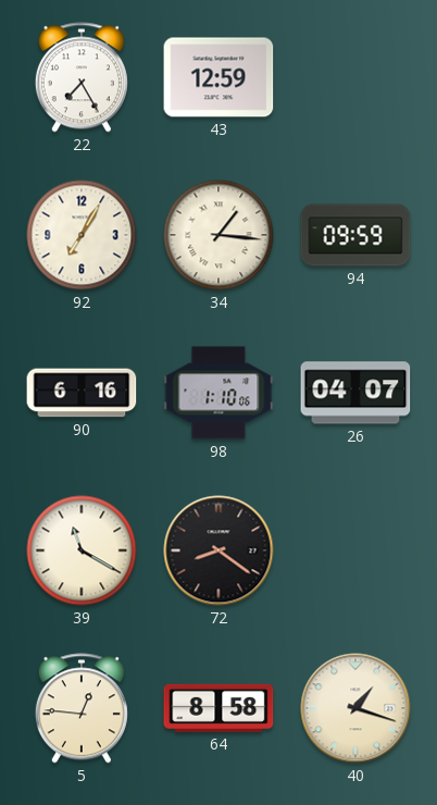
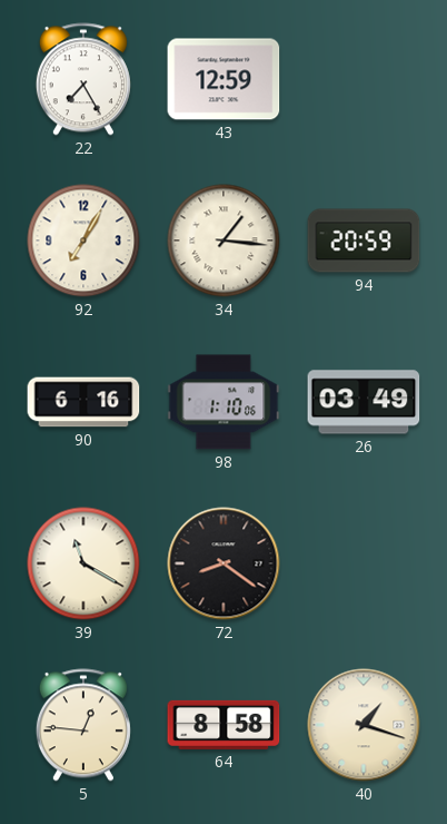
94: 09:59 -> 20:59
26: 04:07 -> 03:49
